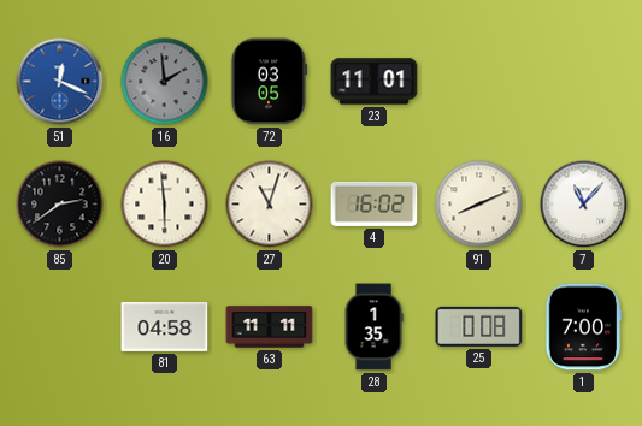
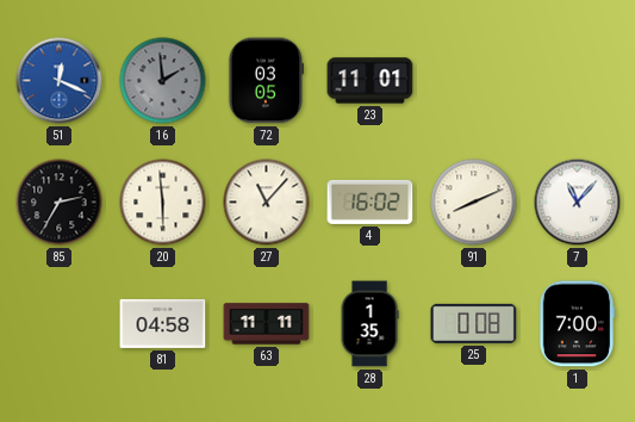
85: 2:39 -> 2:35
27: 11:03 -> 11:07
